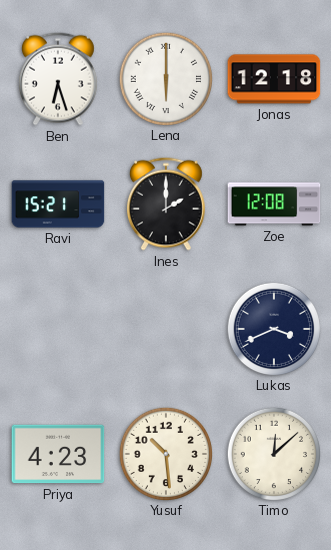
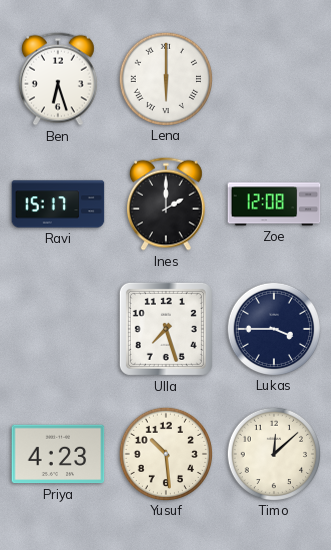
Jonas: 12:18 -> none
Ravi: 15:21 -> 15:17
Ulla: none -> 7:27
Lukas: 3:41 -> 3:45
